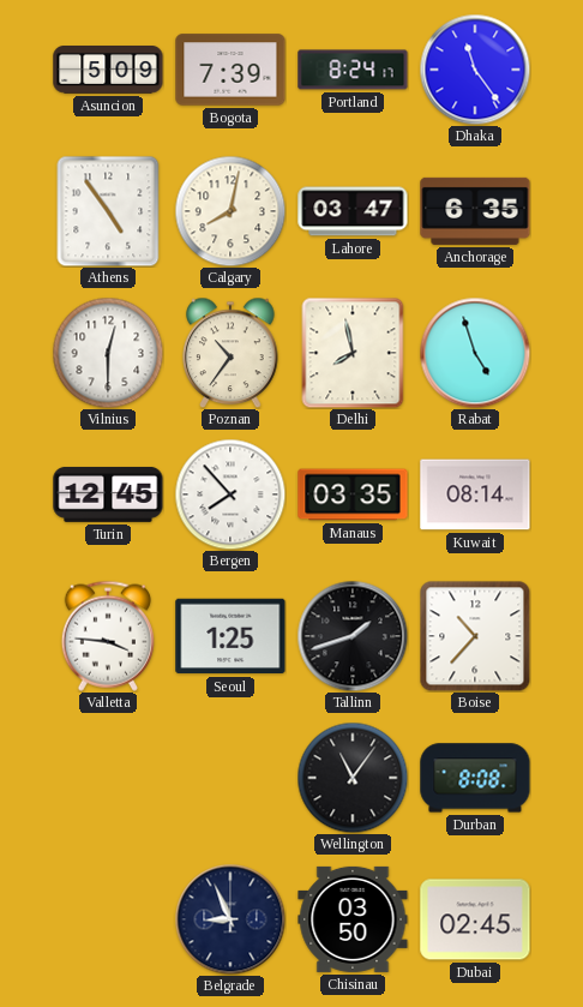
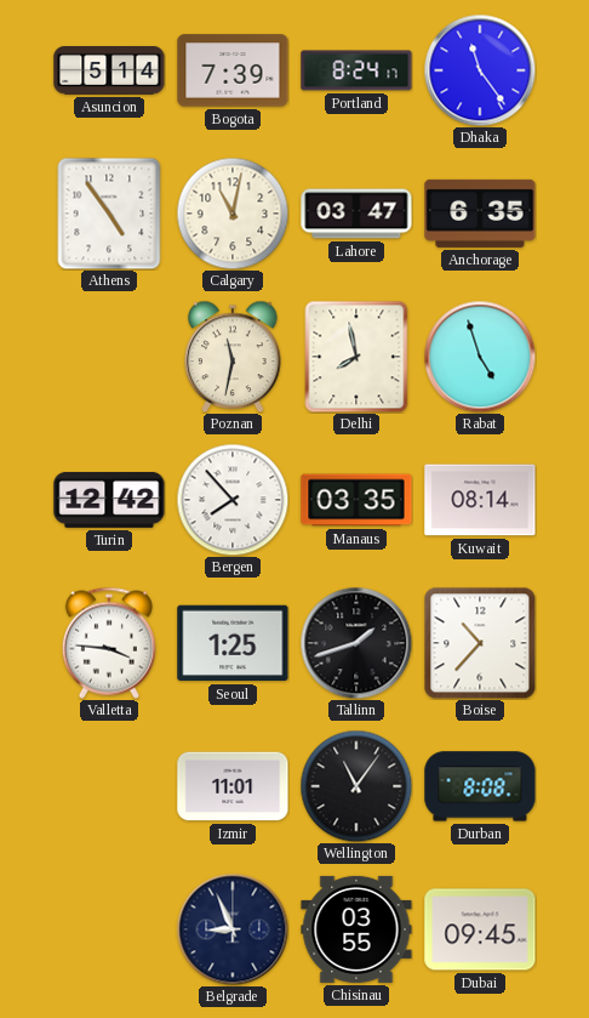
Asuncion: 5:09 -> 5:14
Calgary: 8:02 -> 11:02
Vilnius: 12:30 -> none
Poznan: 10:36 -> 11:32
Turin: 12:45 -> 12:42
Izmir: none -> 11:01
Chisinau: 03:50 -> 03:55
Dubai: 02:45 -> 09:45
